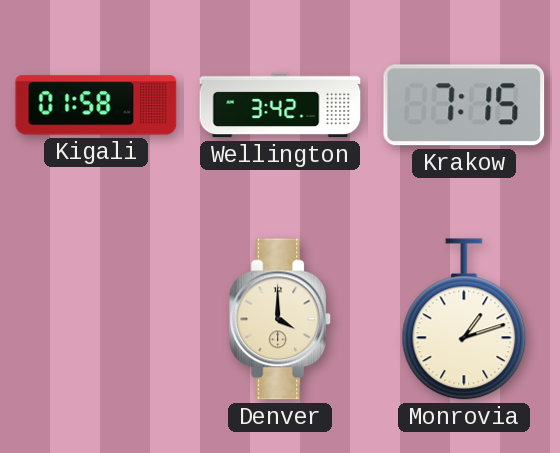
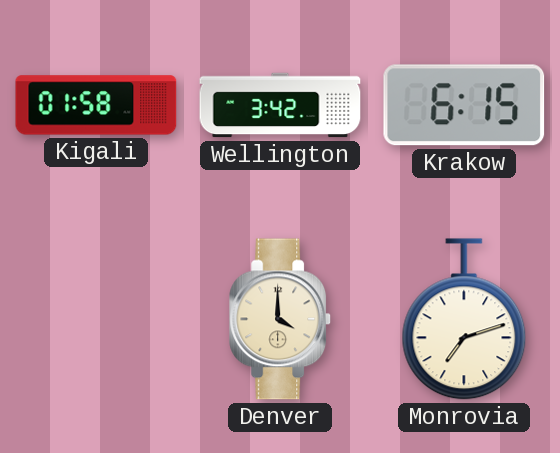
Krakow: 7:15 -> 6:15
Monrovia: 1:12 -> 7:12
